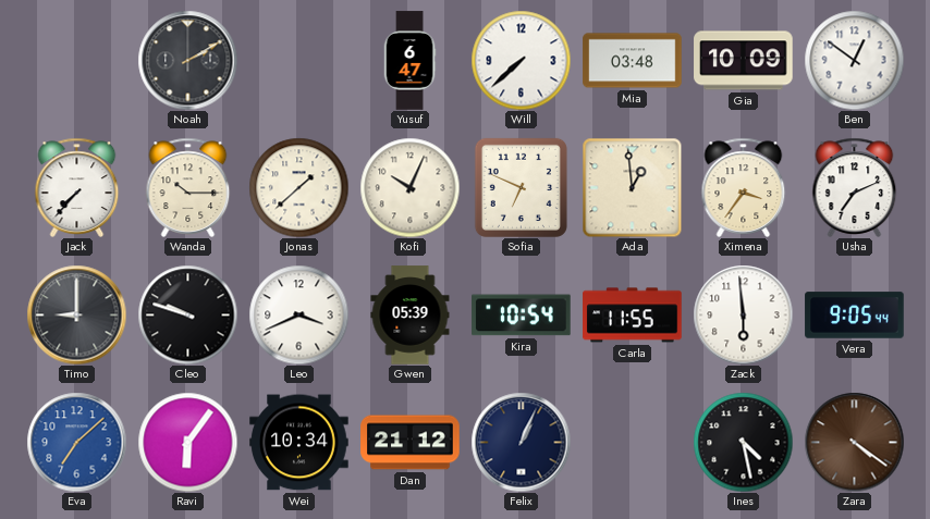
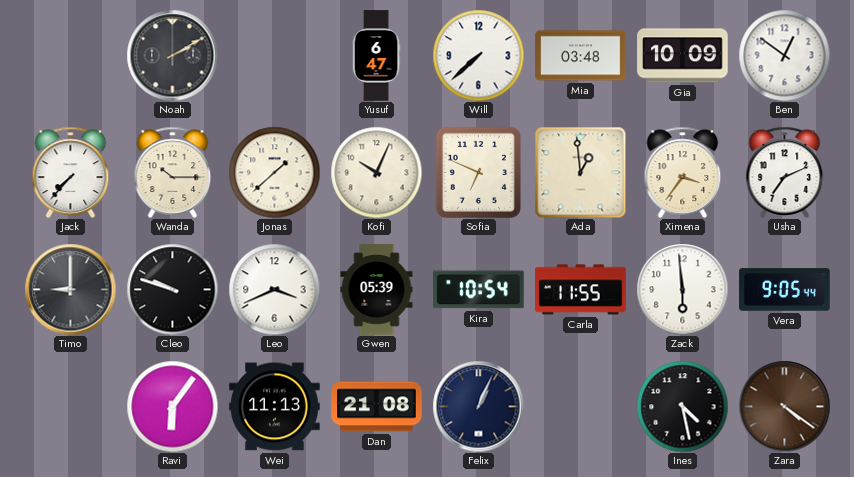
Eva: 7:08 -> none
Wei: 10:34 -> 11:13
Dan: 21:12 -> 21:08
